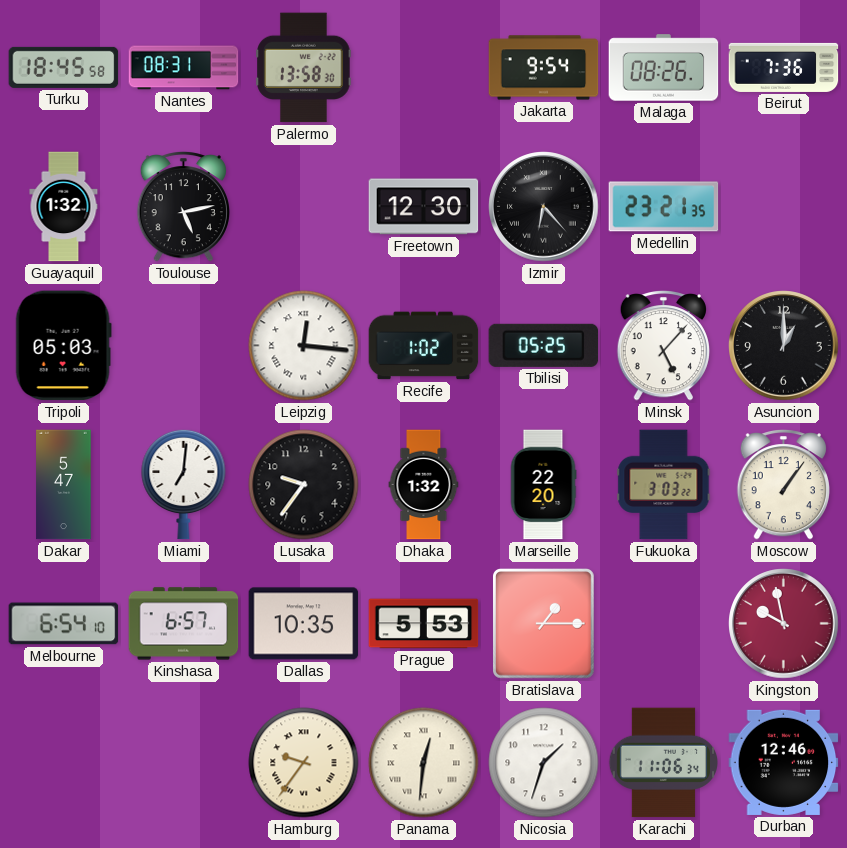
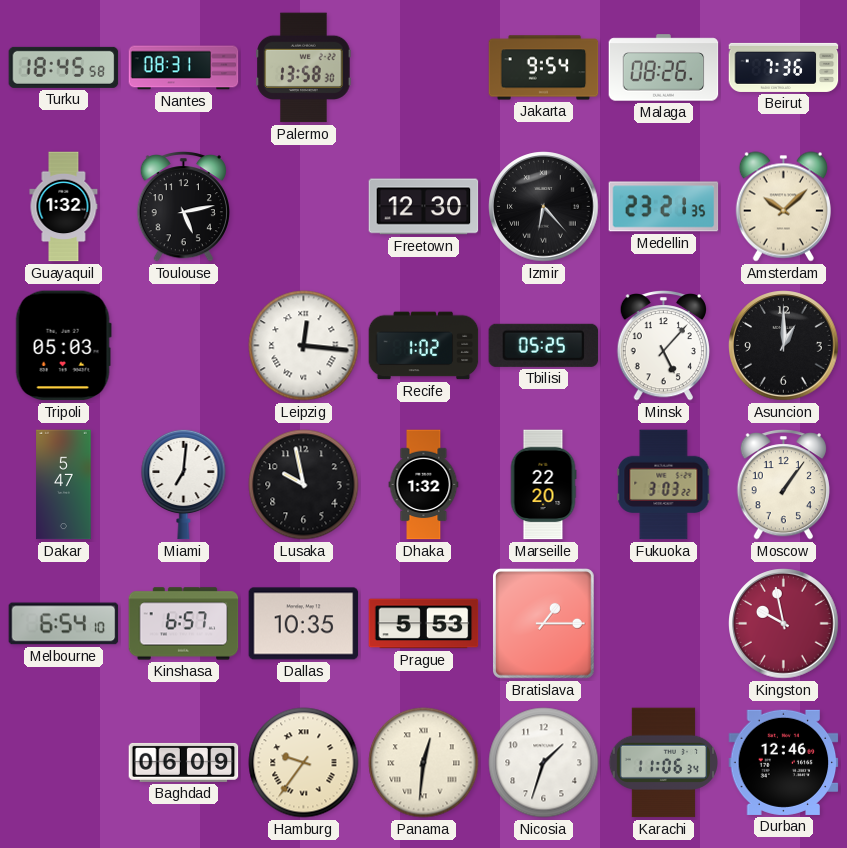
Amsterdam: none -> 10:08
Lusaka: 9:36 -> 9:58
Baghdad: none -> 06:09
